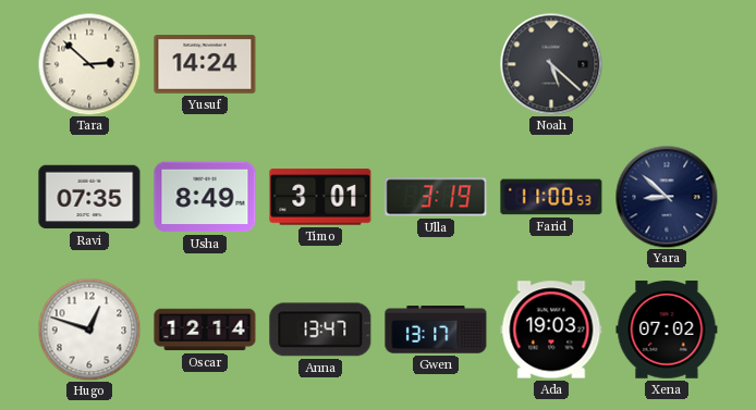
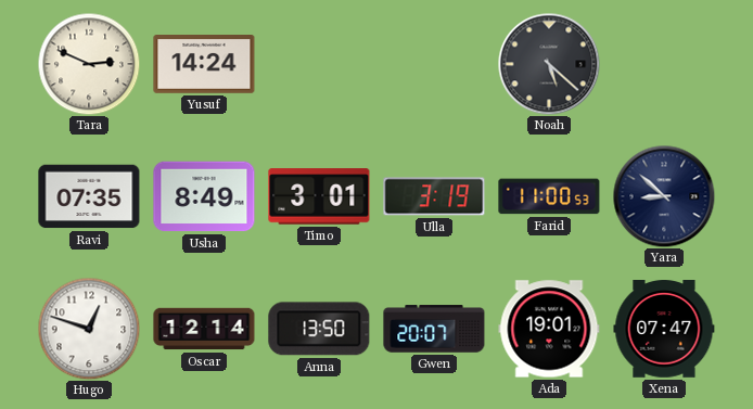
Tara: 2:52 -> 2:49
Anna: 13:47 -> 13:50
Gwen: 13:17 -> 20:07
Ada: 19:03 -> 19:01
Xena: 07:02 -> 07:47
